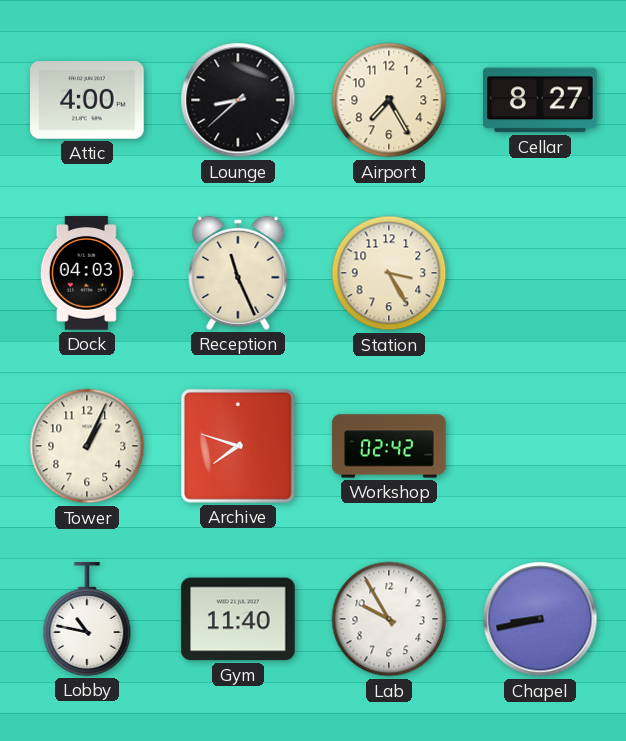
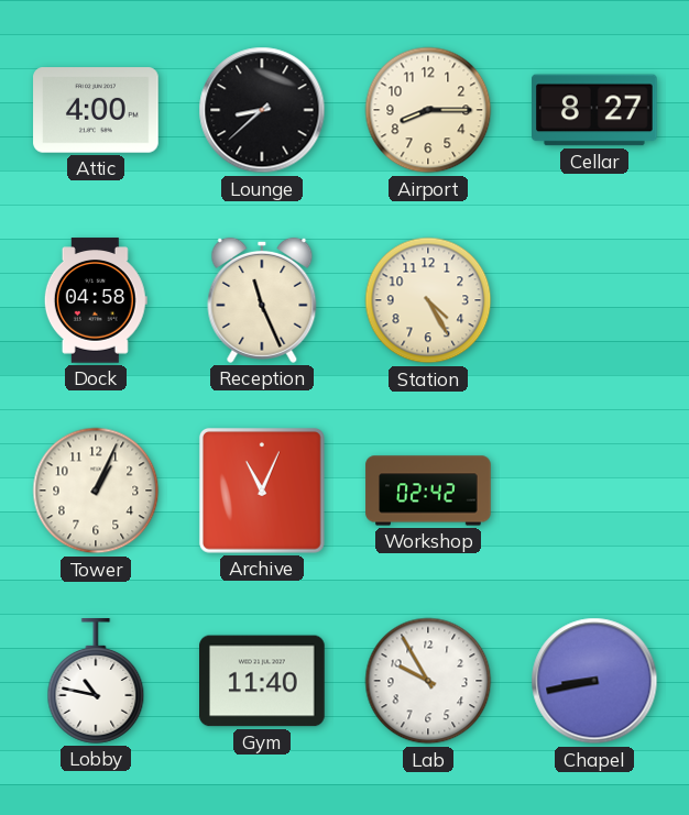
Airport: 7:25 -> 8:15
Dock: 04:03 -> 04:58
Station: 3:25 -> 4:25
Archive: 7:48 -> 11:04
